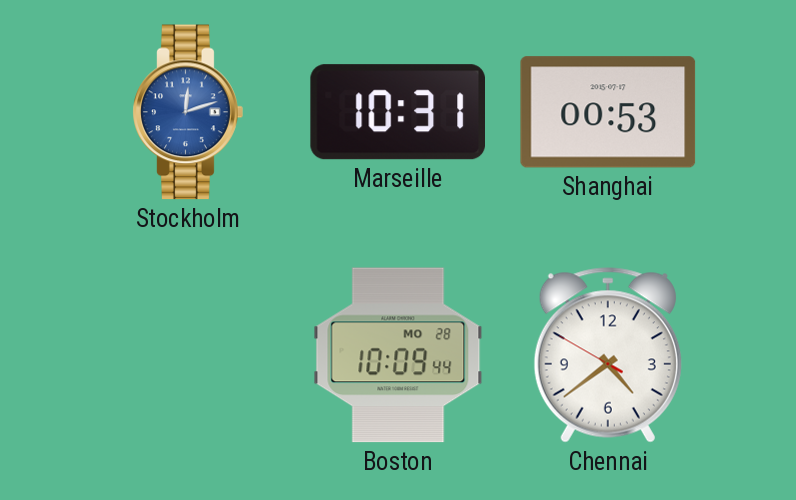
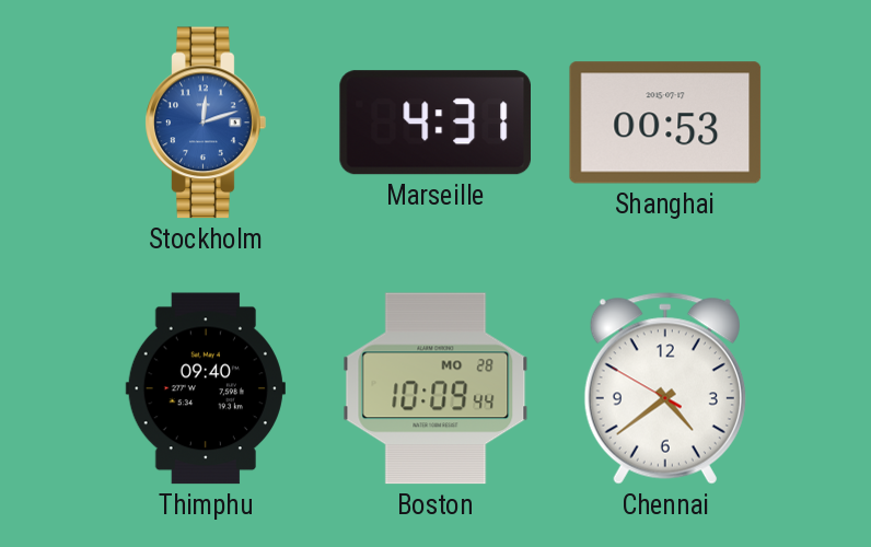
Marseille: 10:31 -> 4:31
Thimphu: none -> 09:40
